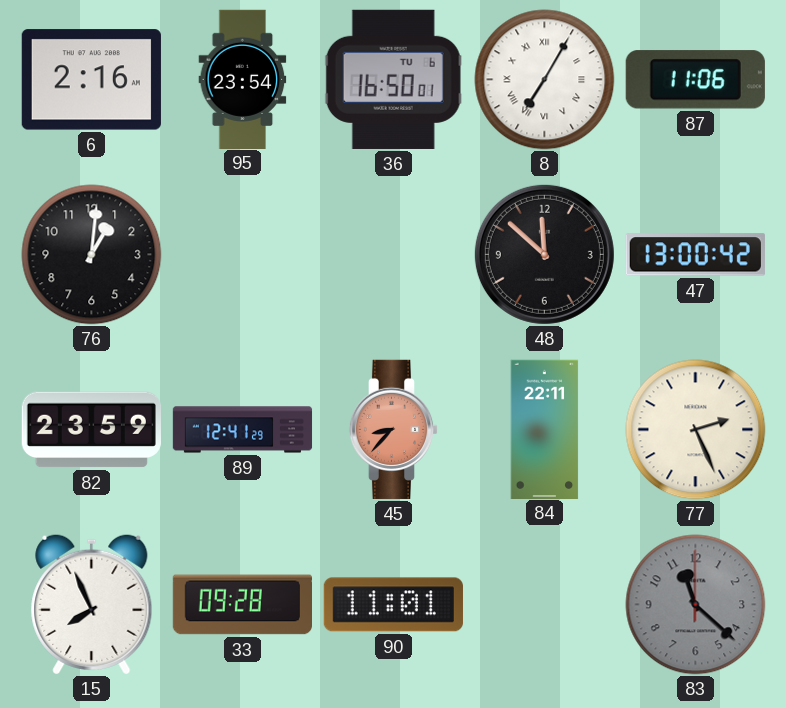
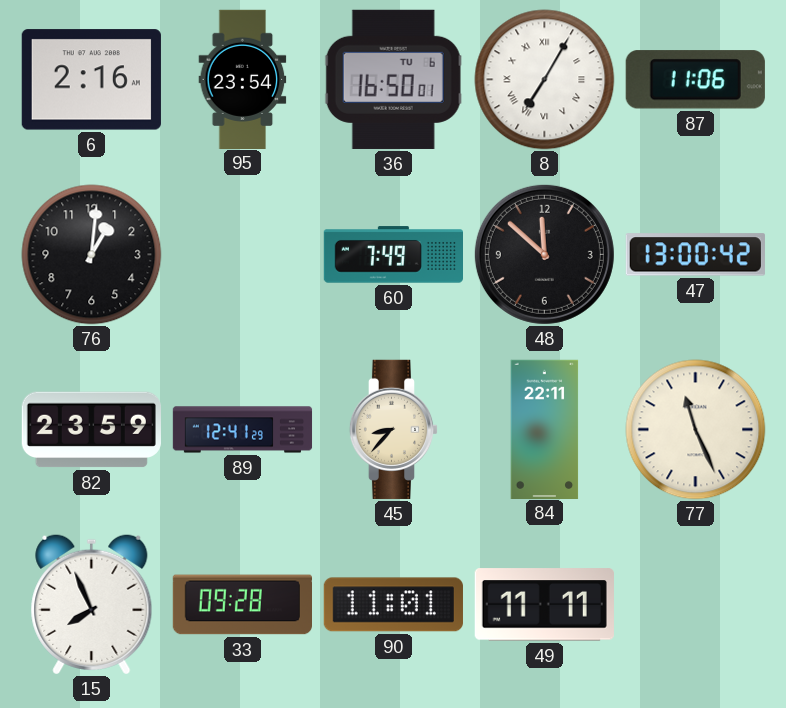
60: none -> 7:49
45 dial: salmon -> cream
77: 2:26 -> 11:26
49: none -> 11:11
83: 11:22 -> none
